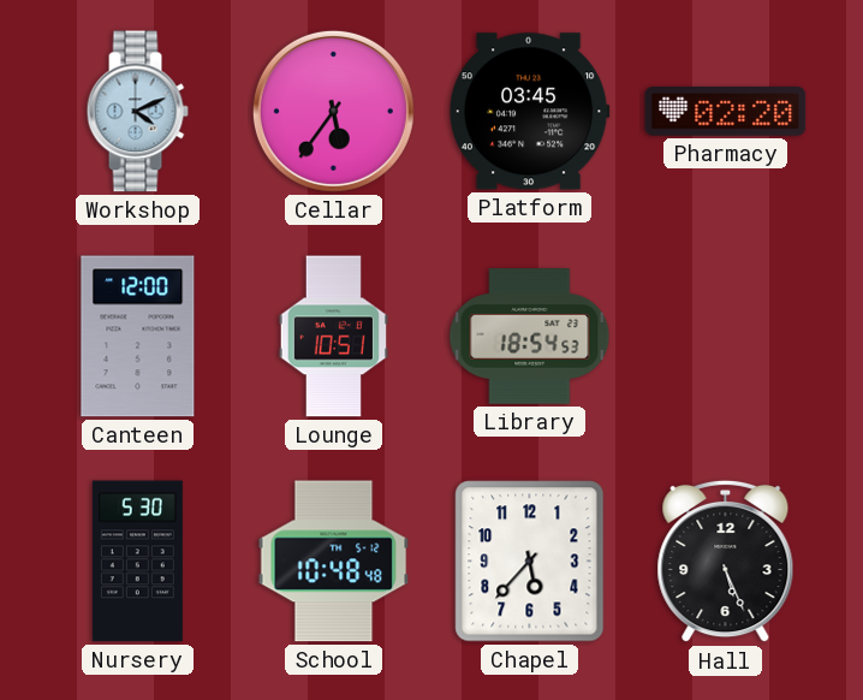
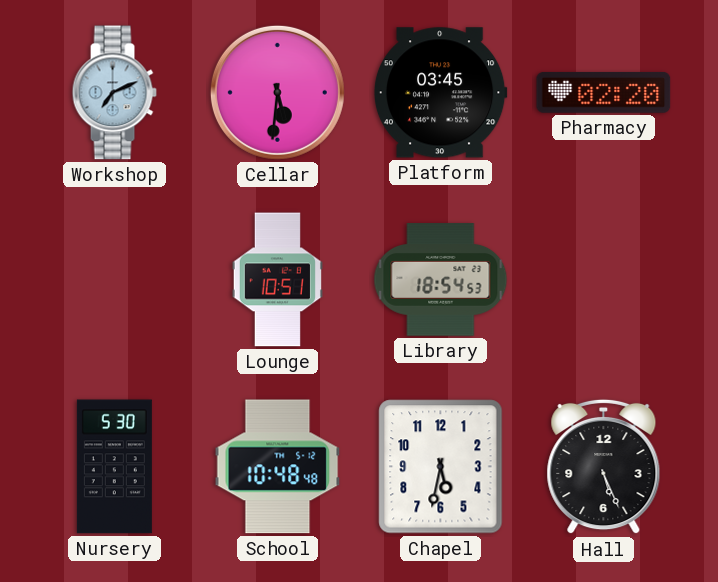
Workshop: 4:11 -> 7:11
Cellar: 5:36 -> 5:31
Canteen: 12:00 -> none
Chapel: 5:37 -> 5:32
